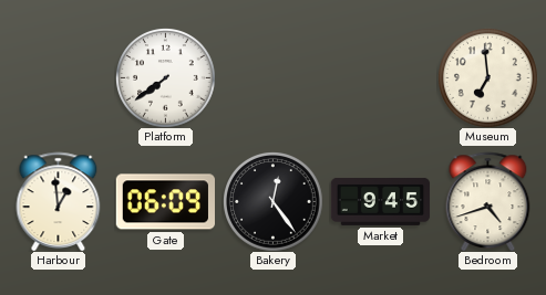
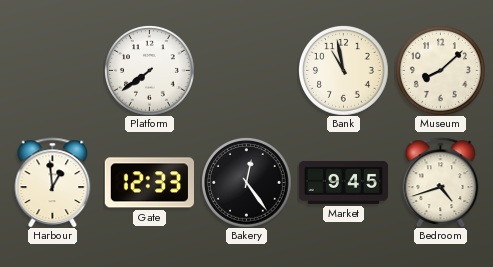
Bank: none -> 10:58
Museum: 6:59 -> 8:08
Gate: 06:09 -> 12:33
